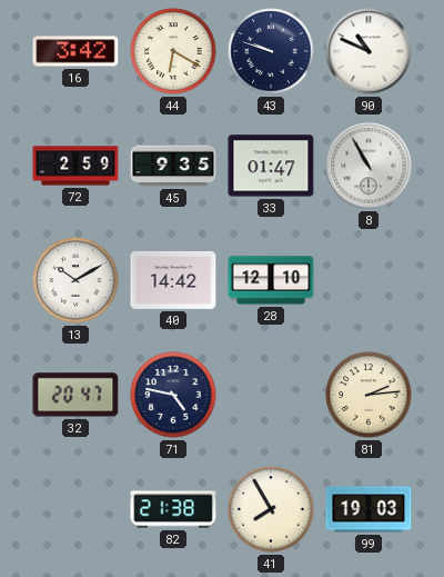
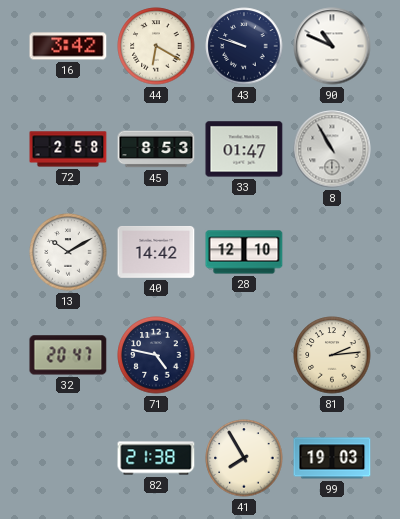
72: 2:59 -> 2:58
45: 9:35 -> 8:53
